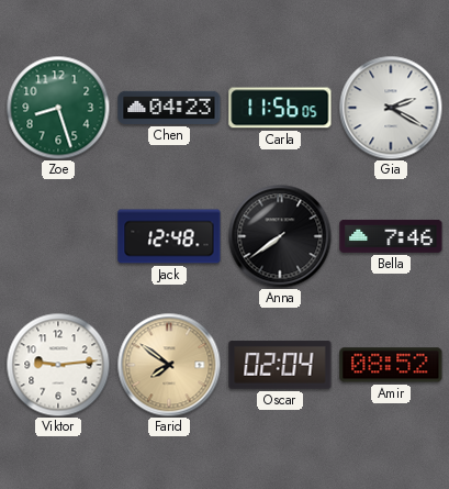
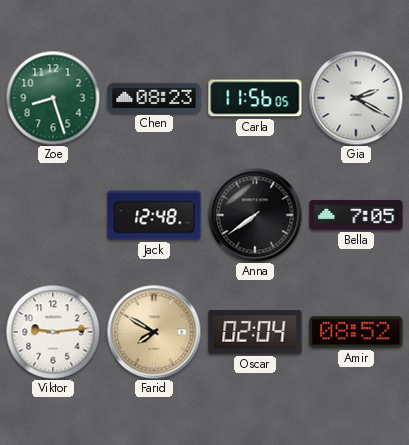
Chen: 04:23 -> 08:23
Bella: 7:46 -> 7:05
Farid: 7:51 -> 7:50
